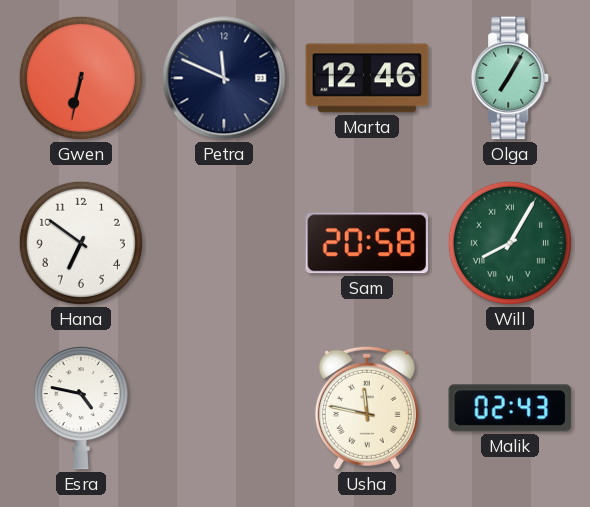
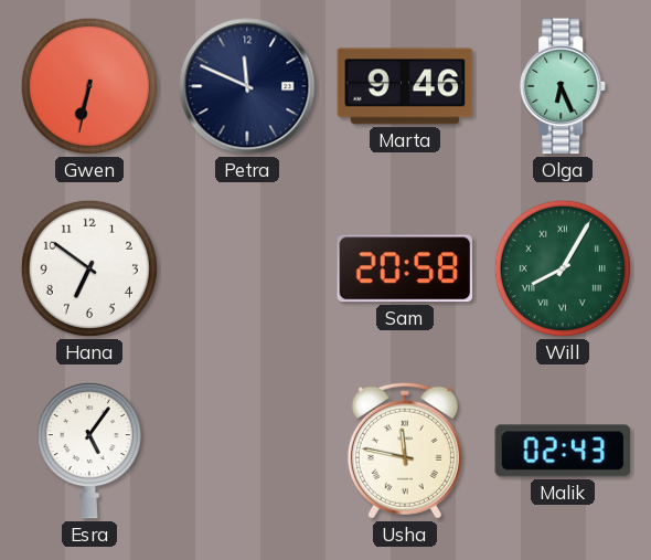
Marta: 12:46 -> 9:46
Olga: 7:05 -> 6:26
Esra: 4:47 -> 5:06
